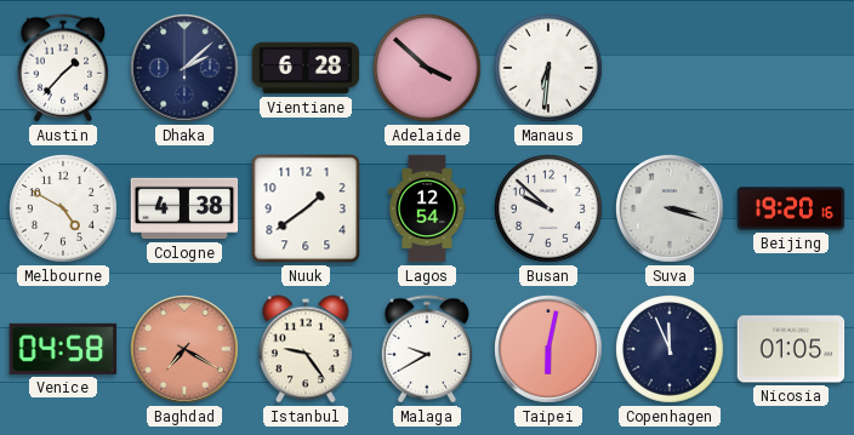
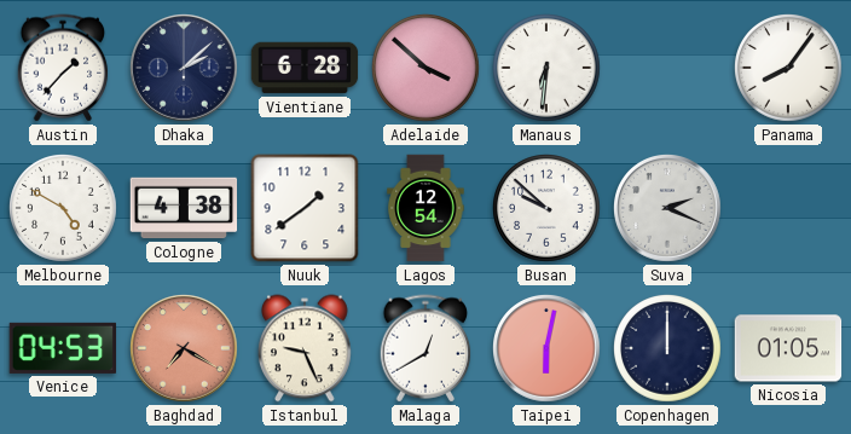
Panama: none -> 8:06
Suva: 3:18 -> 2:19
Beijing: 19:20 -> none
Venice: 04:58 -> 04:53
Istanbul: 9:24 -> 9:26
Malaga: 9:40 -> 12:40
Copenhagen: 11:56 -> 12:00
